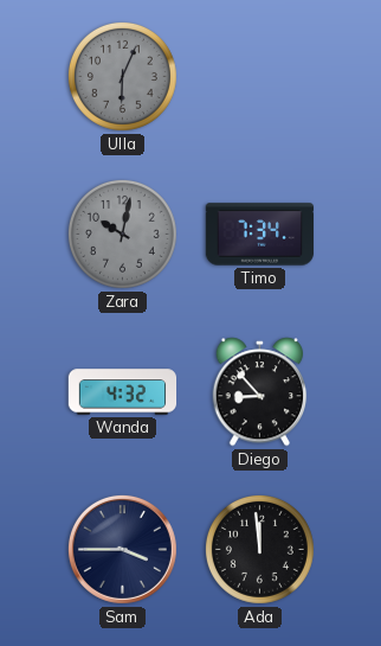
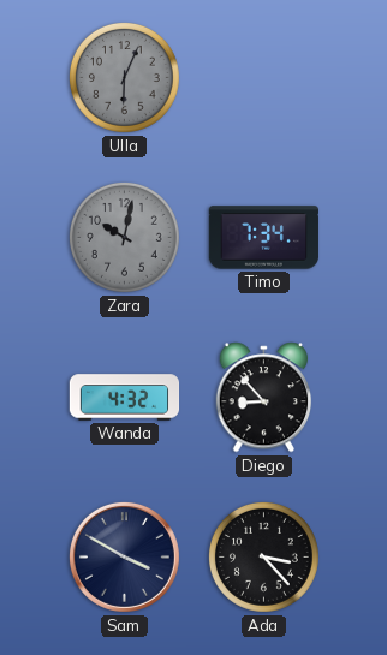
Sam: 3:45 -> 3:50
Ada: 11:59 -> 3:23
